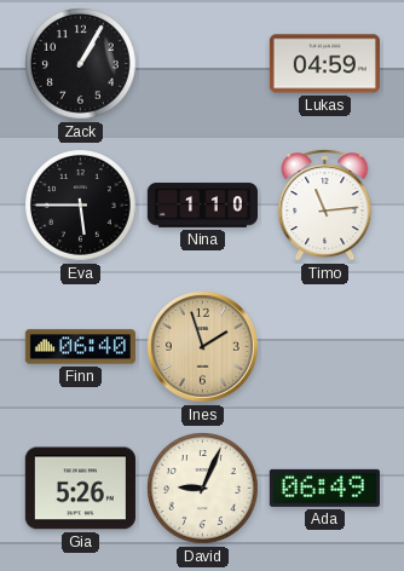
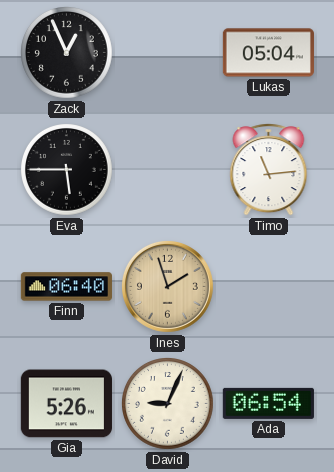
Zack: 1:05 -> 12:56
Lukas: 04:59 -> 05:04
Nina: 1:10 -> none
Ada: 06:49 -> 06:54
